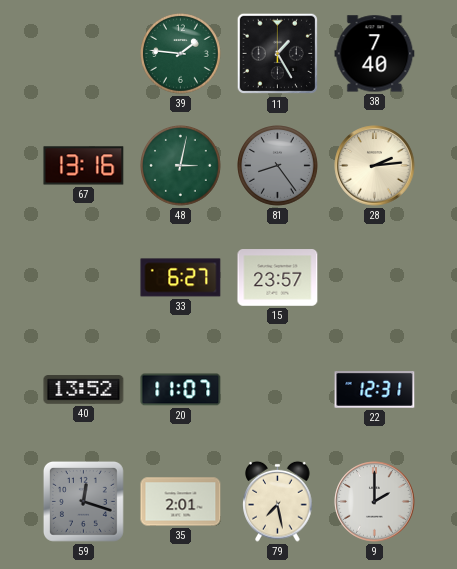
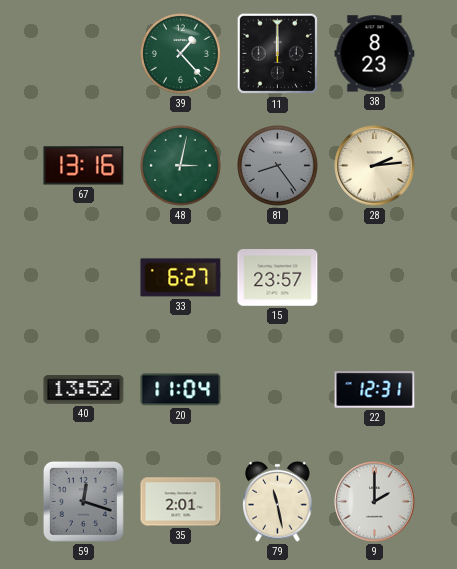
39: 1:46 -> 1:23
11: 1:25 -> 12:00
38: 7:40 -> 8:23
20: 11:07 -> 11:04
79: 7:28 -> 11:28
